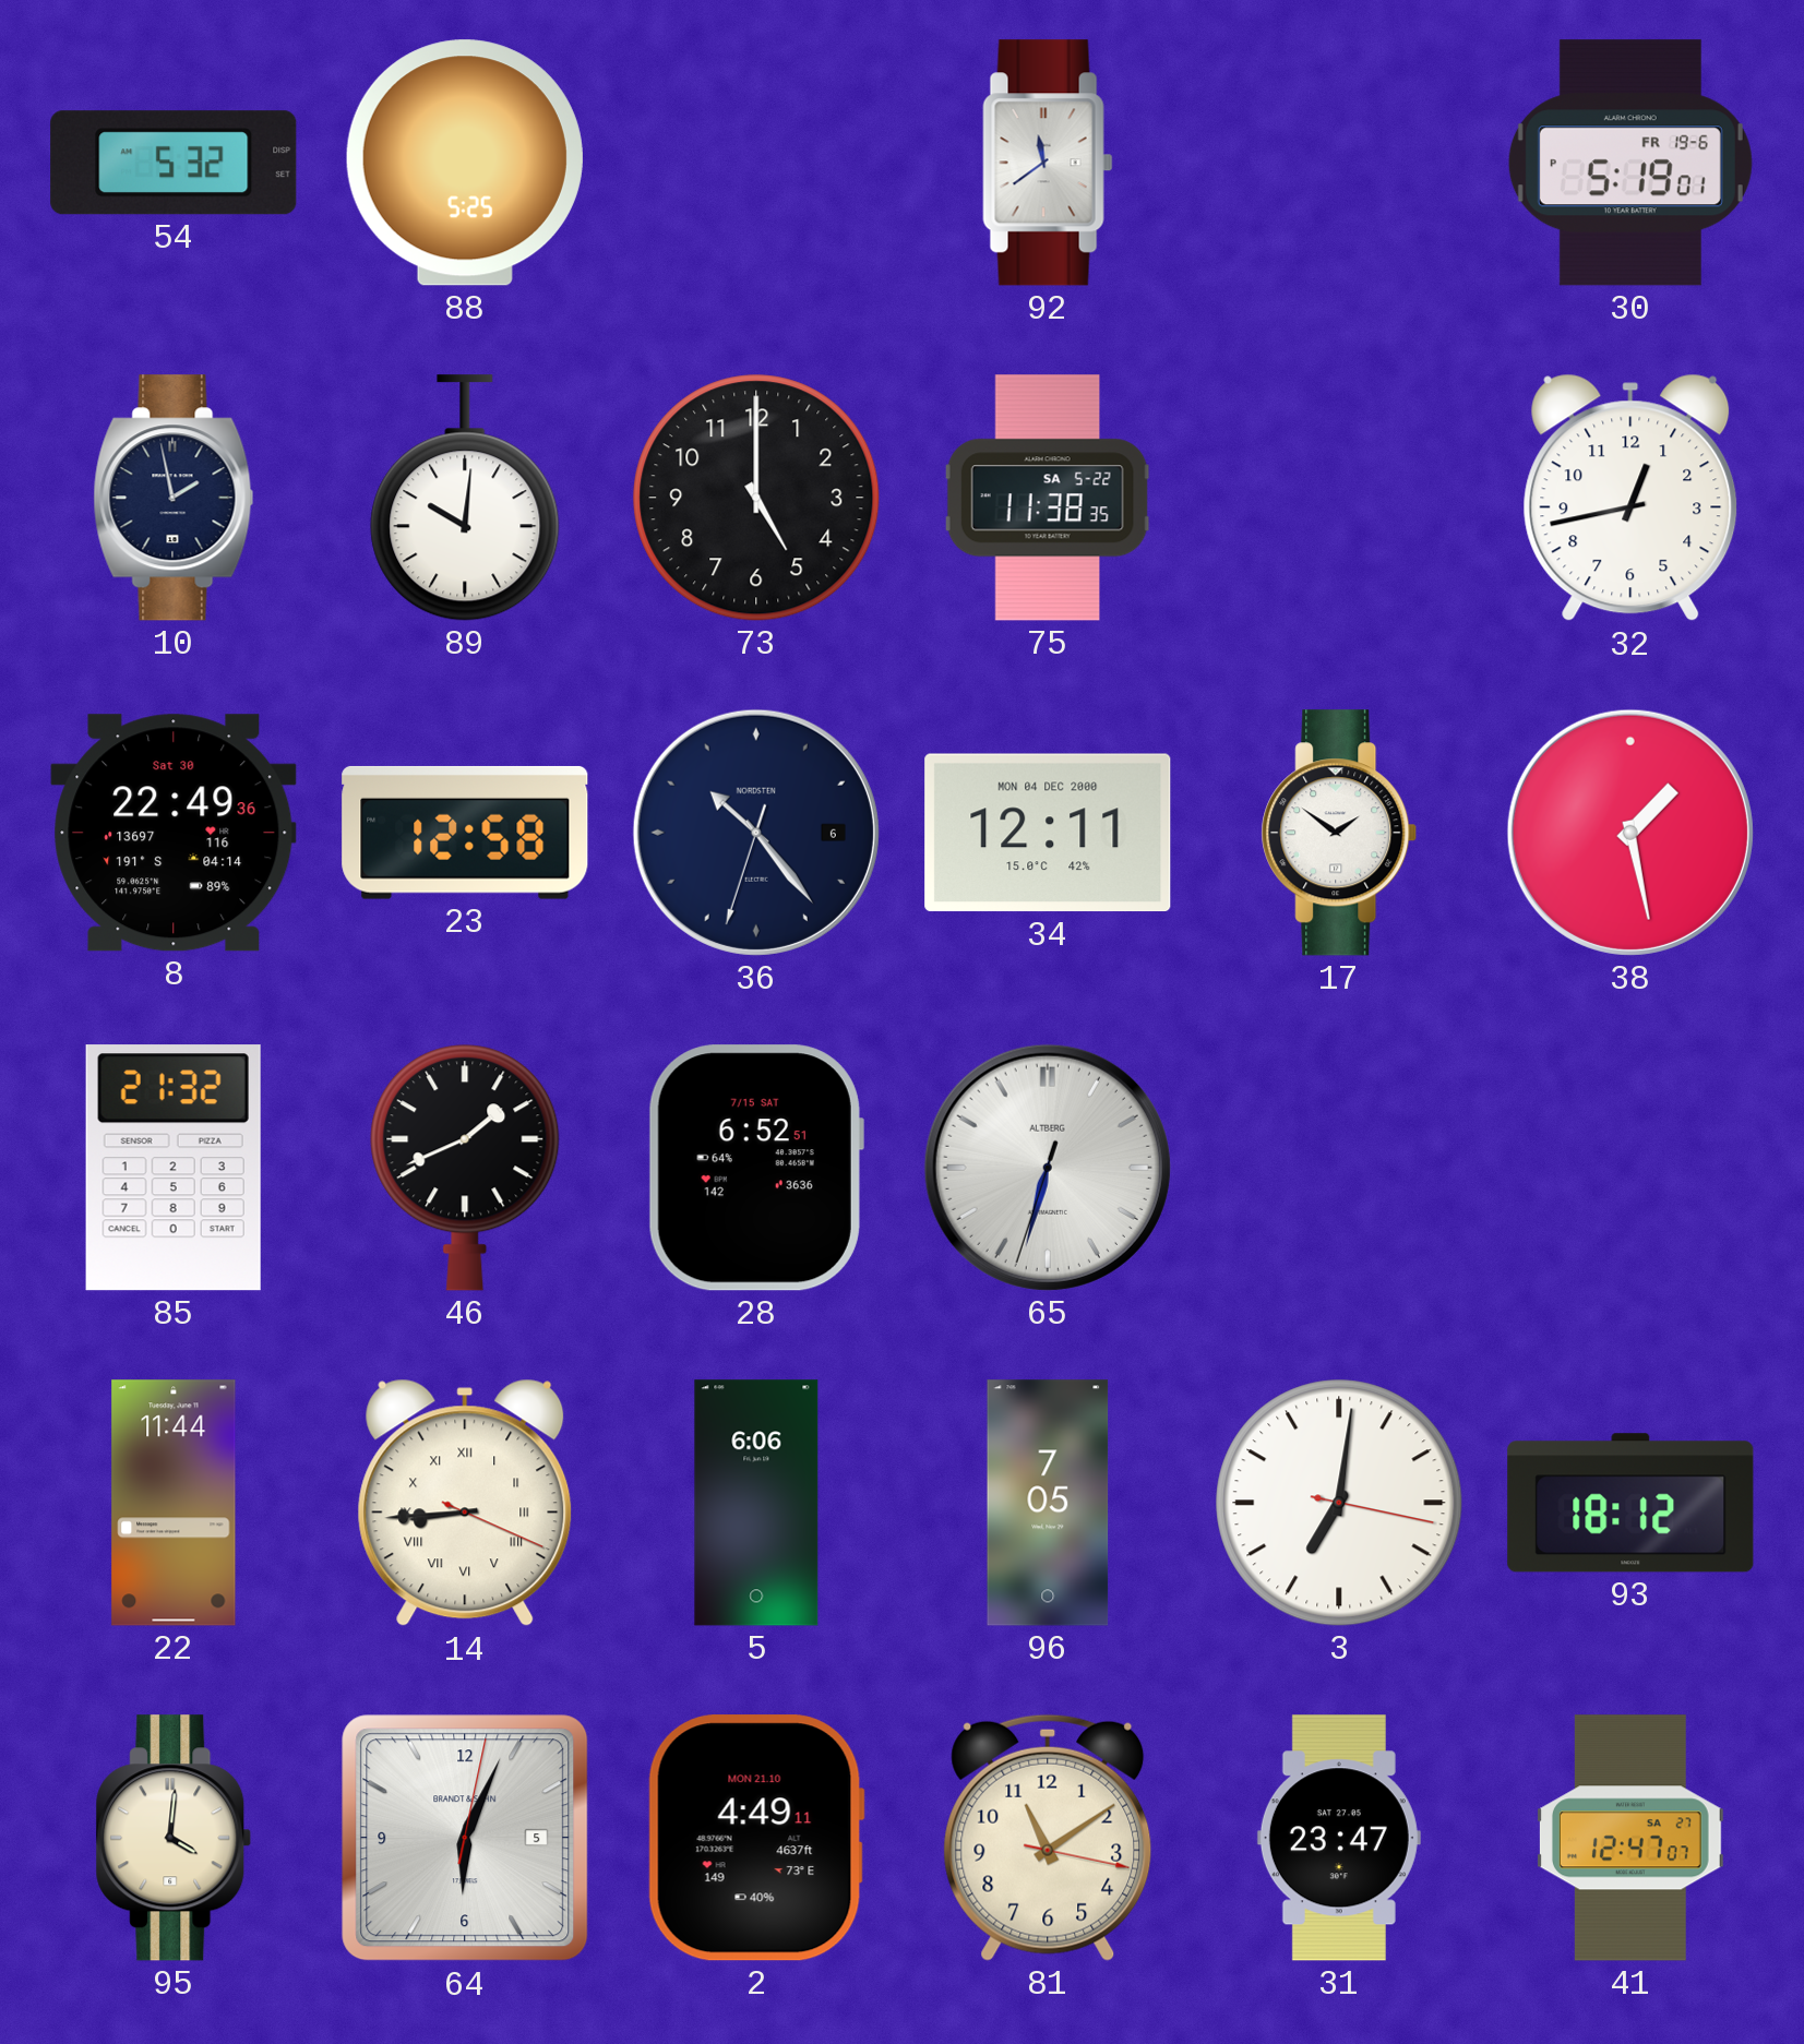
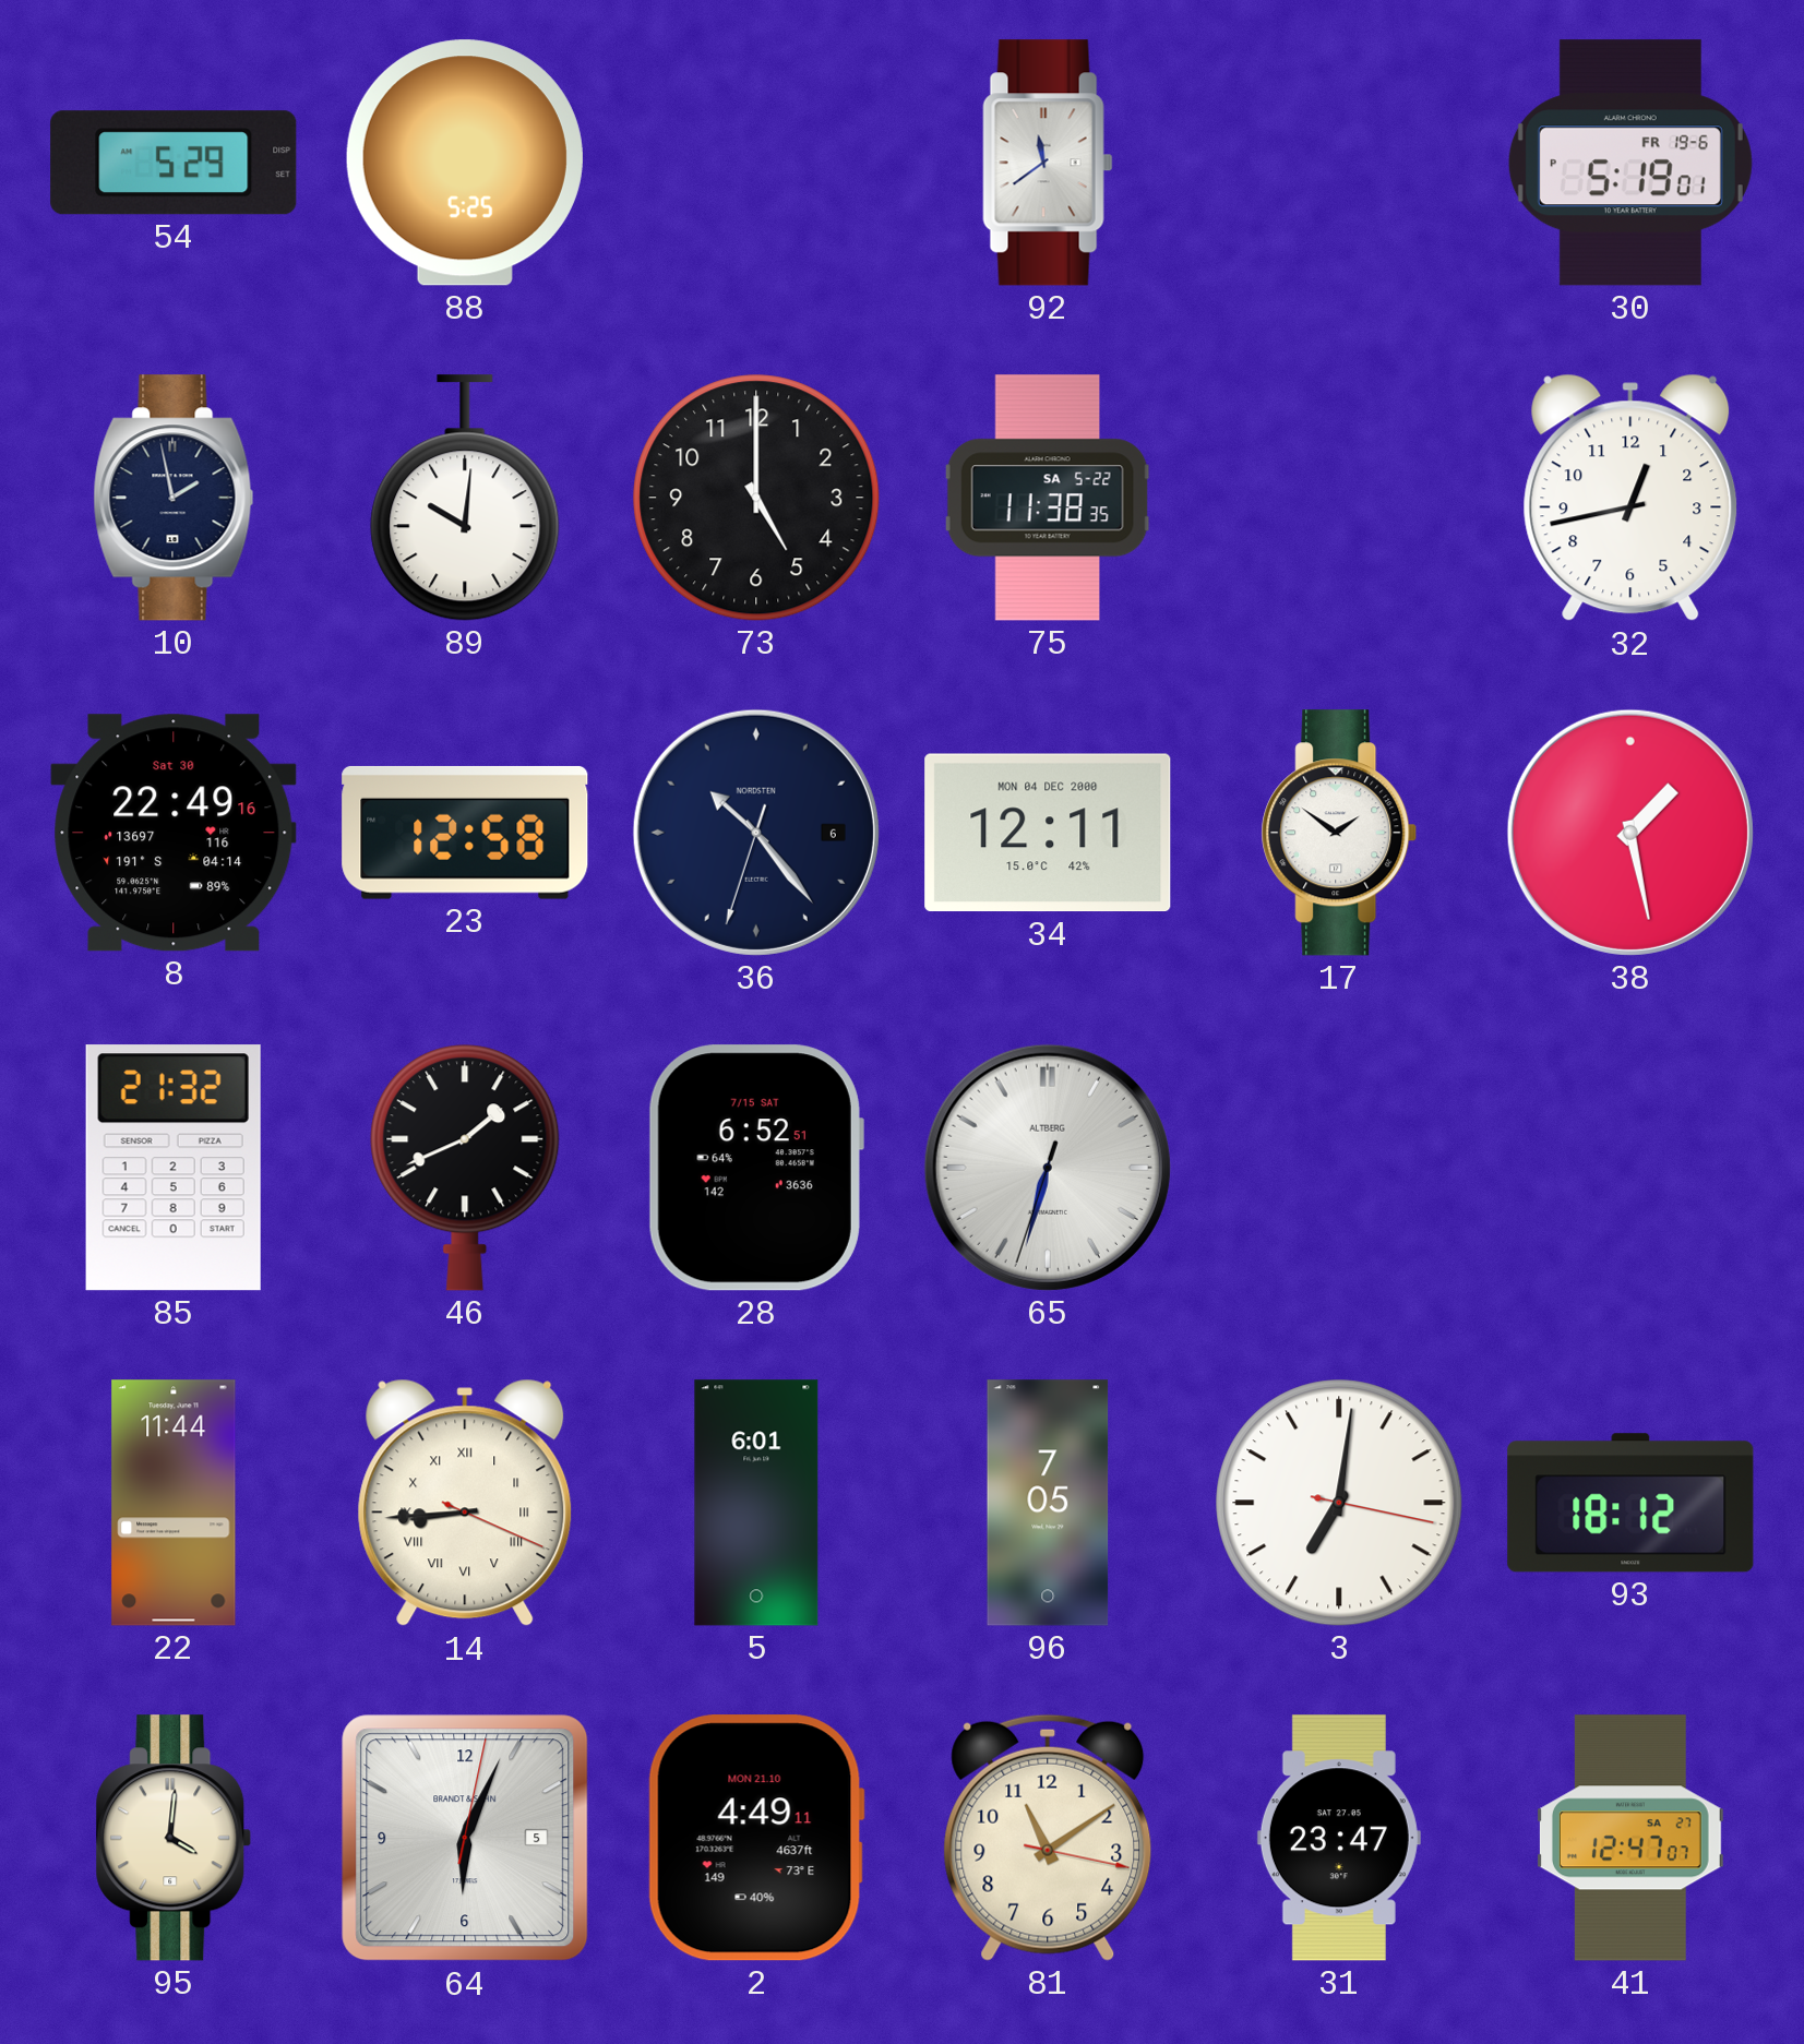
54: 5:32 -> 5:29
8: 22:49:36 -> 22:49:16
5: 6:06 -> 6:01
